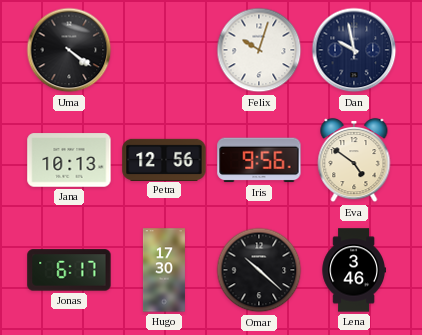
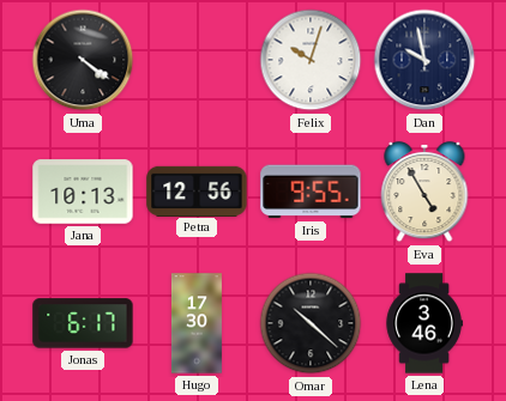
Iris: 9:56 -> 9:55
Eva: 4:51 -> 4:55
